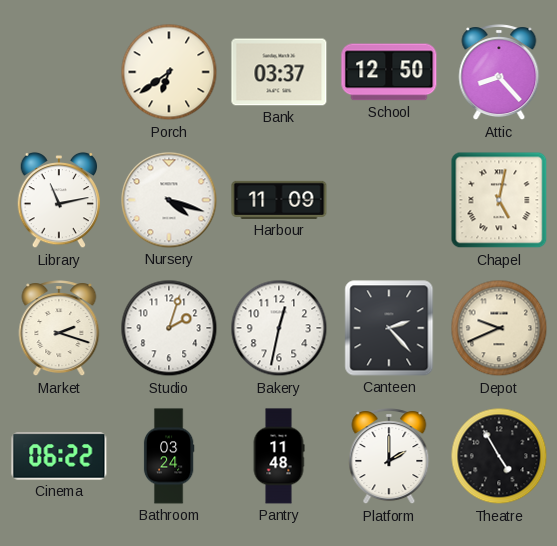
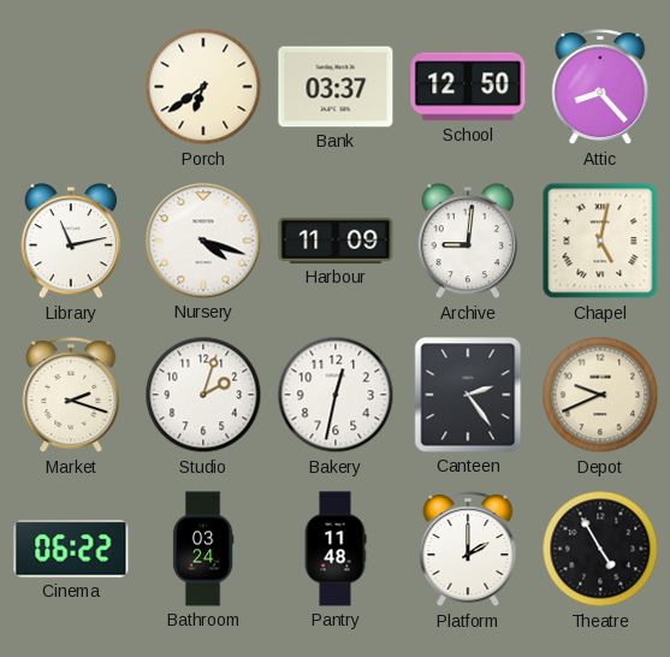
Archive: none -> 9:01
Canteen: 2:23 -> 2:24
